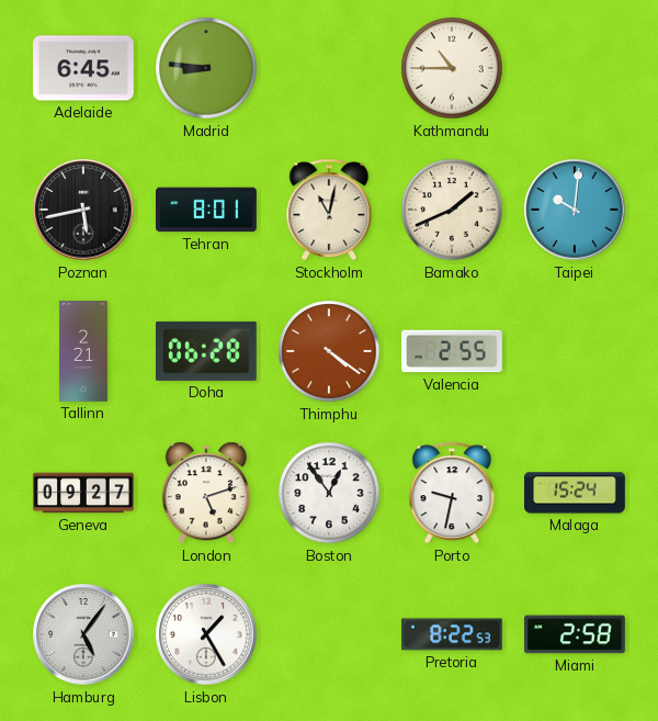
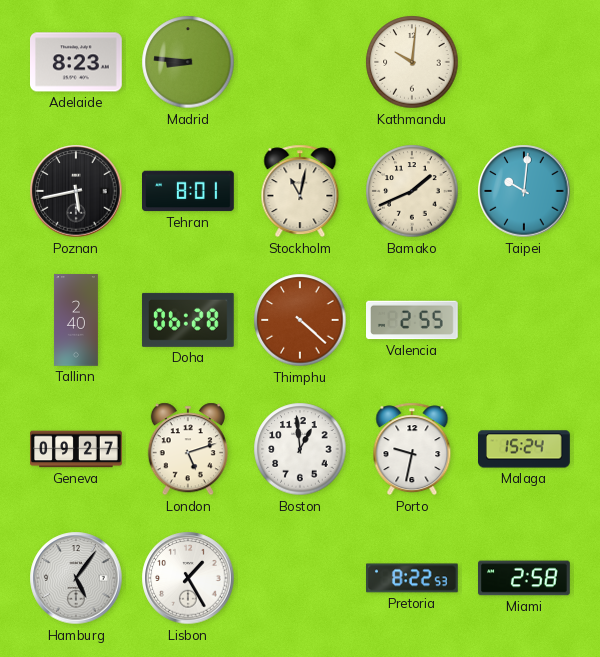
Adelaide: 6:45 -> 8:23
Kathmandu: 10:45 -> 10:01
Tallinn: 2:21 -> 2:40
Thimphu: 4:21 -> 4:22
Boston: 12:54 -> 12:59
